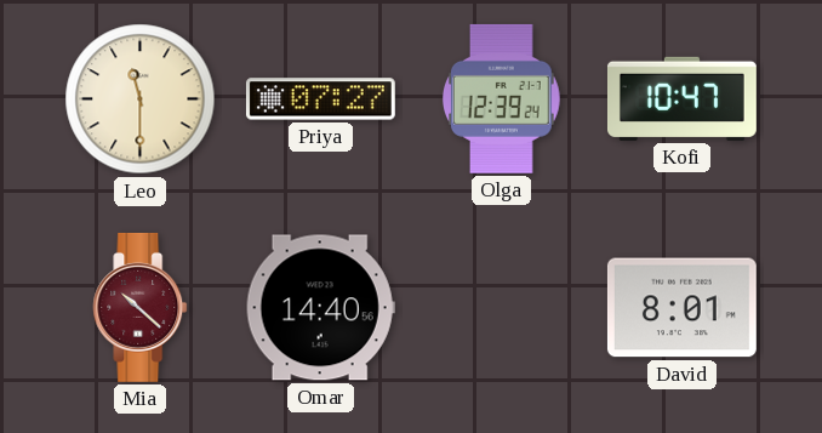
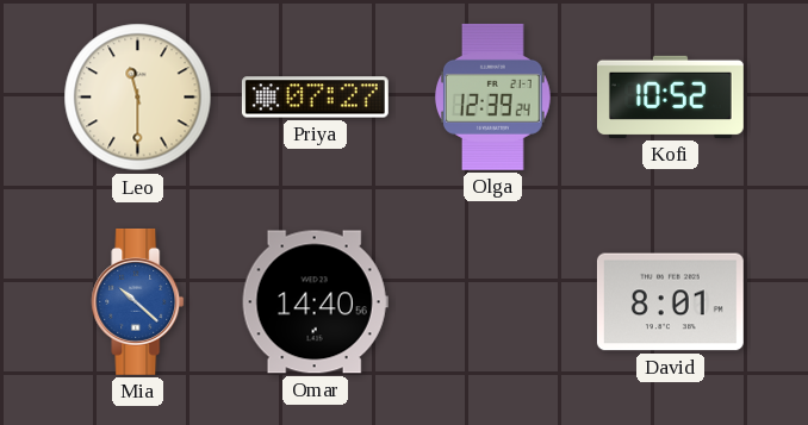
Kofi: 10:47 -> 10:52
Mia dial: burgundy -> blue
